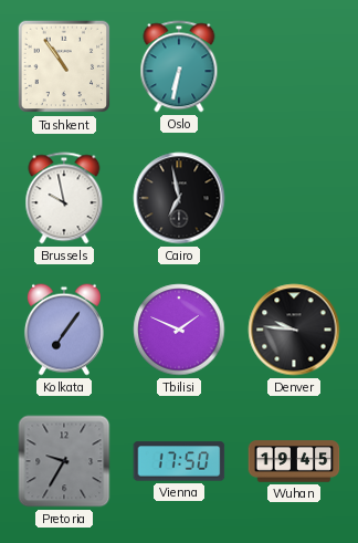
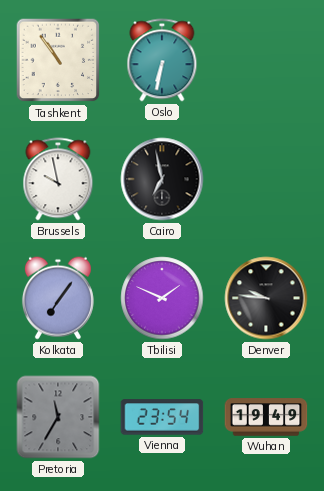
Pretoria: 9:35 -> 11:35
Vienna: 17:50 -> 23:54
Wuhan: 19:45 -> 19:49
